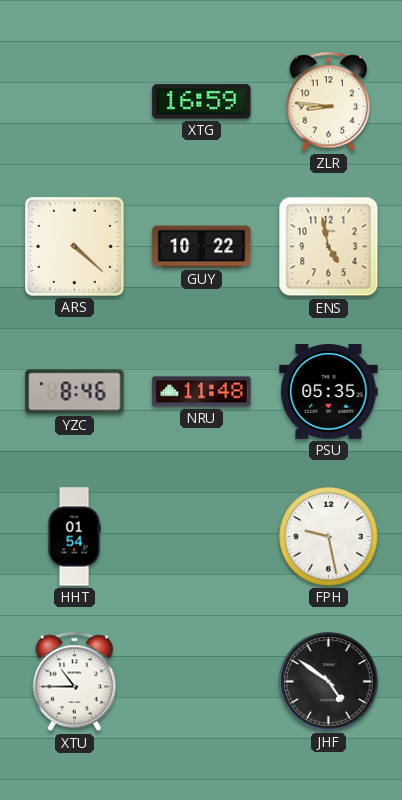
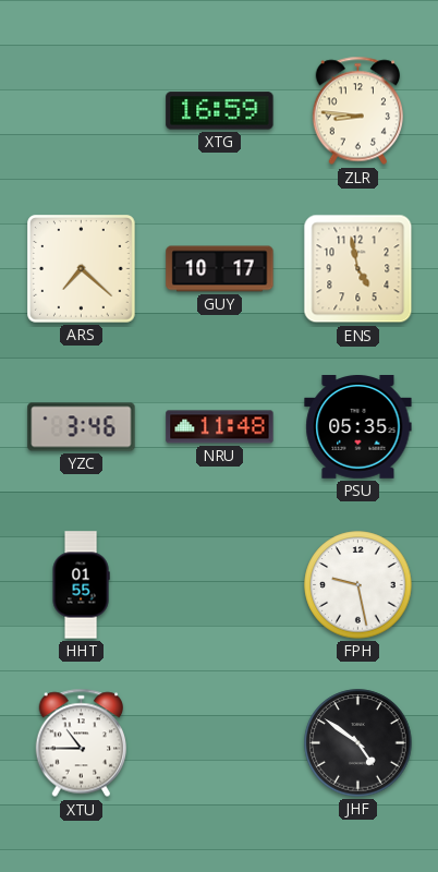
ARS: 4:22 -> 7:22
GUY: 10:22 -> 10:17
YZC: 8:46 -> 3:46
HHT: 01:54 -> 01:55
